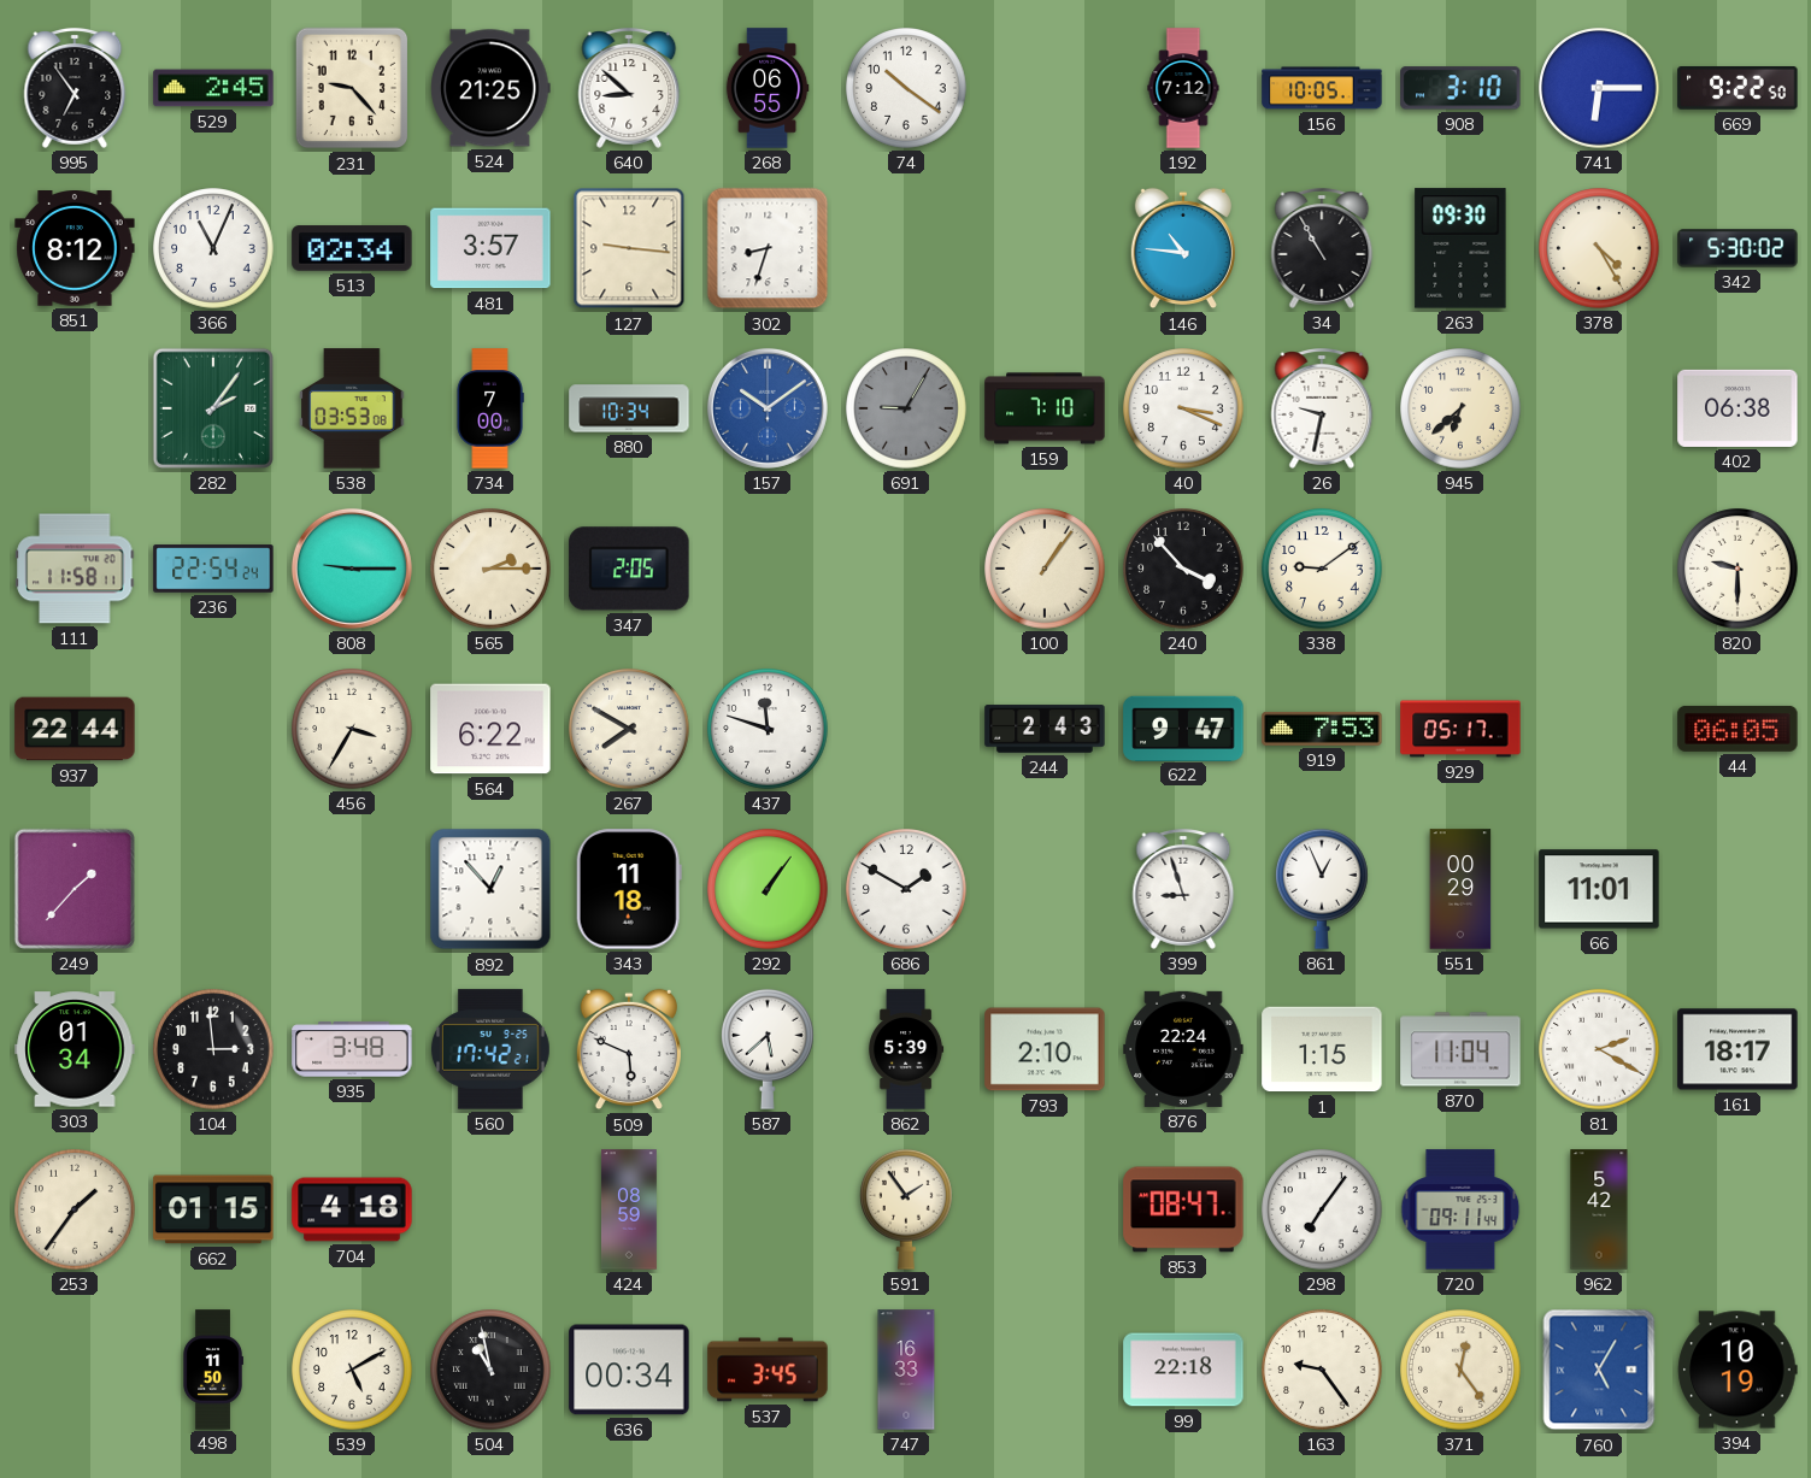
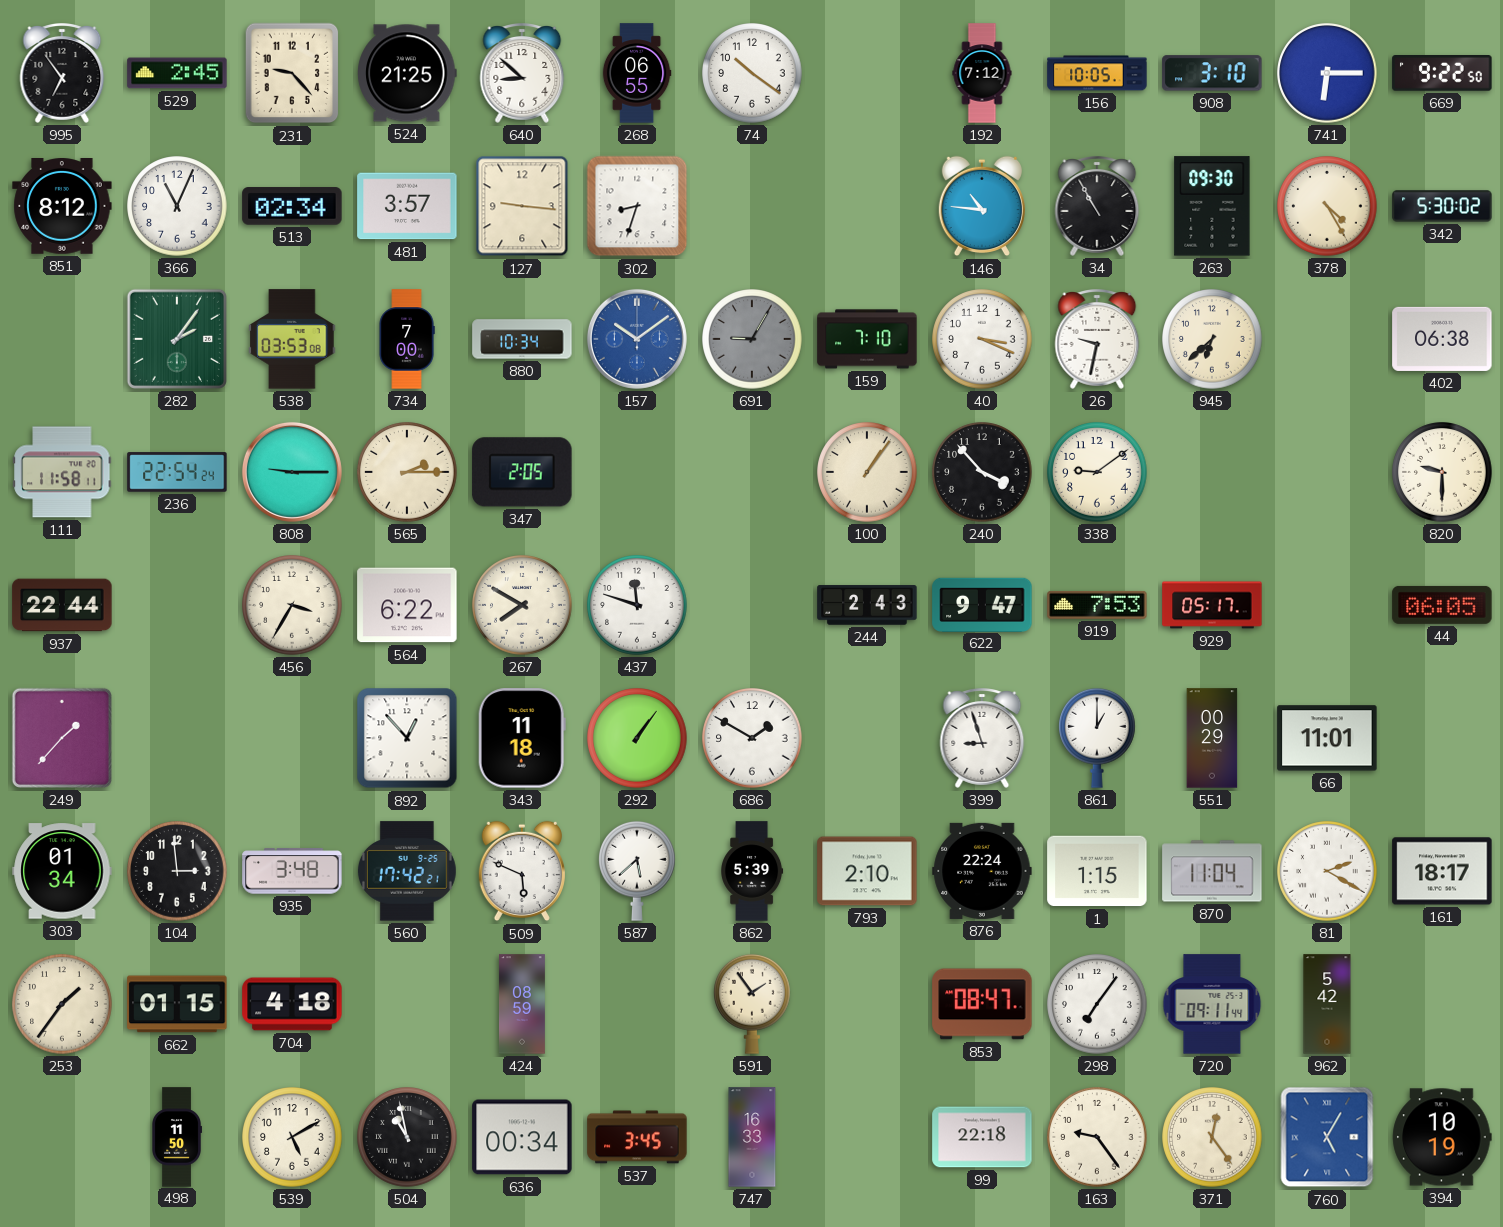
861: 12:56 -> 1:00
